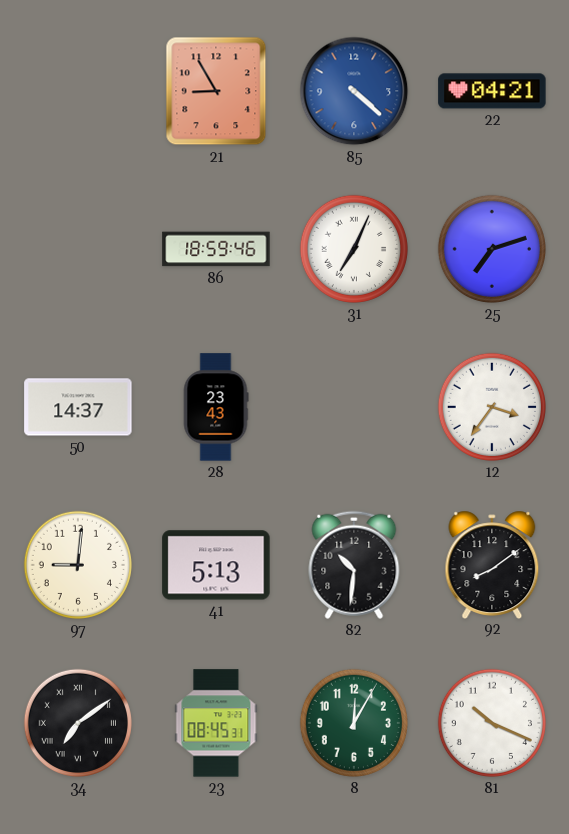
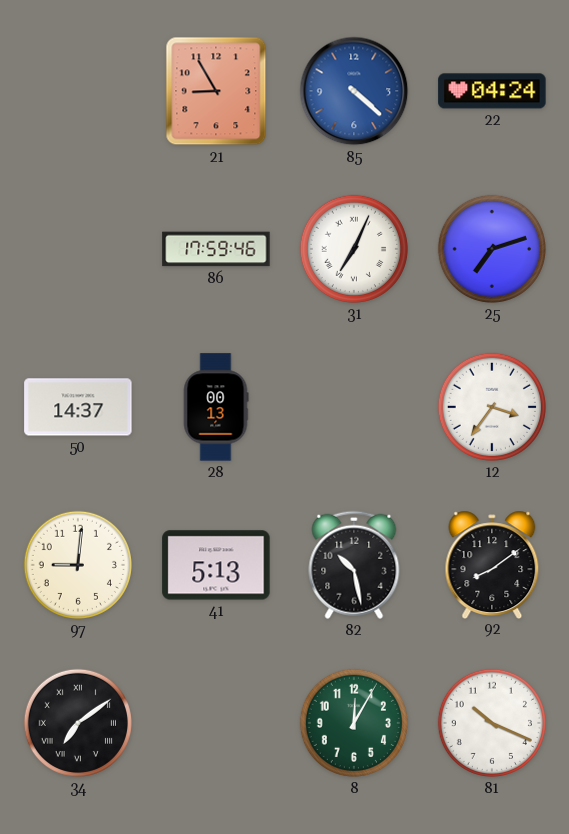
22: 04:21 -> 04:24
86: 18:59 -> 17:59
28: 23:43 -> 00:13
82: 10:31 -> 10:28
23: 08:45 -> none
